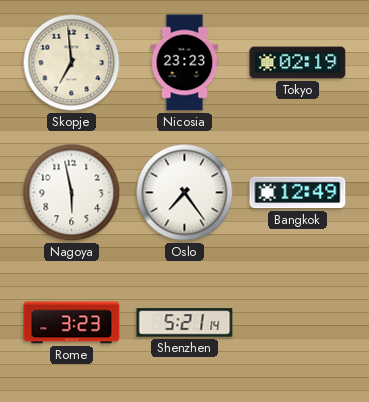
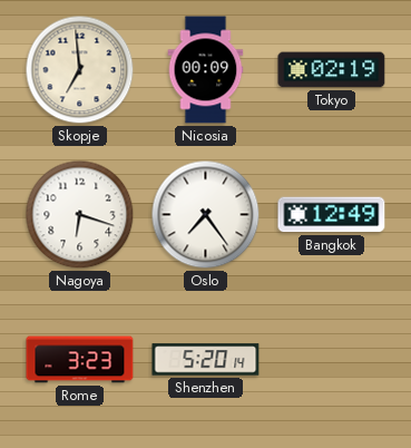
Nicosia: 23:23 -> 00:09
Nagoya: 5:58 -> 6:18
Shenzhen: 5:21 -> 5:20
